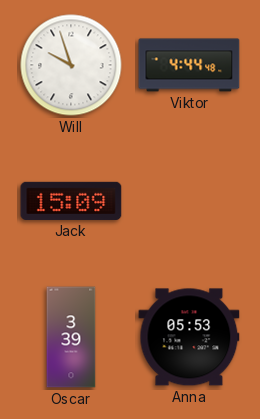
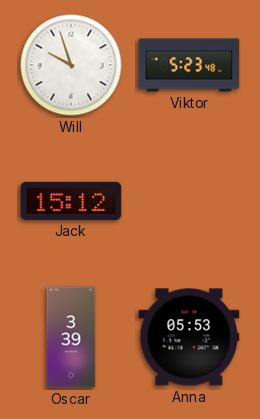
Viktor: 4:44 -> 5:23
Jack: 15:09 -> 15:12
